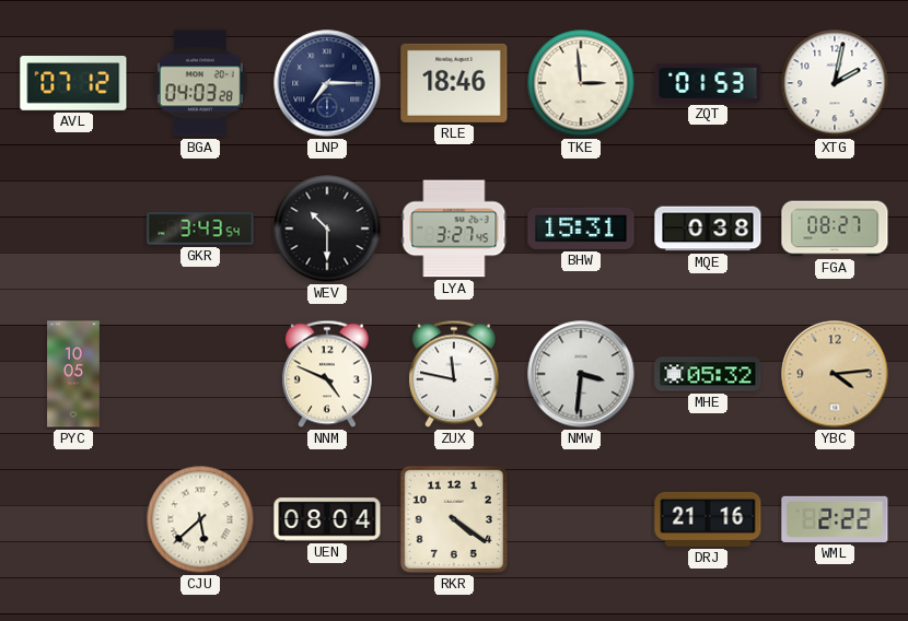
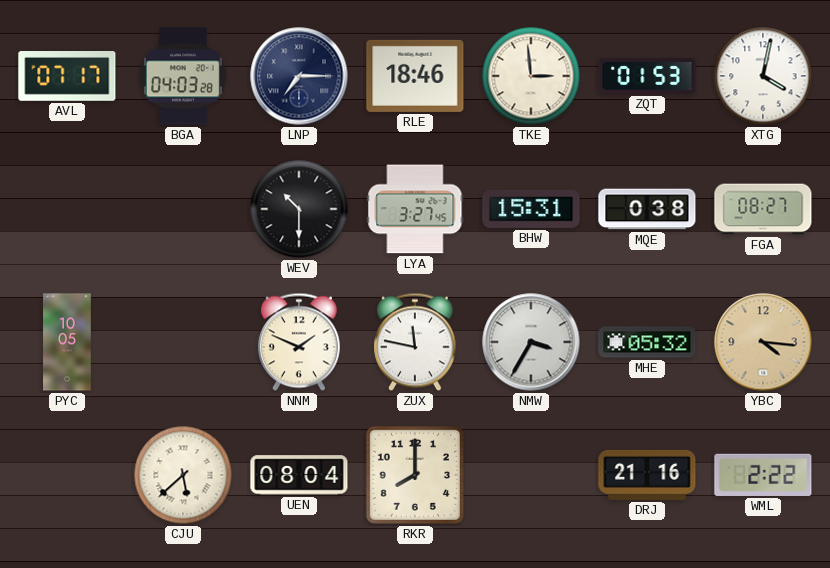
AVL: 07:12 -> 07:17
XTG: 2:02 -> 4:02
GKR: 3:43 -> none
NNM: 4:49 -> 1:49
NMW: 3:31 -> 3:35
YBC: 4:14 -> 4:16
RKR: 4:21 -> 8:00
